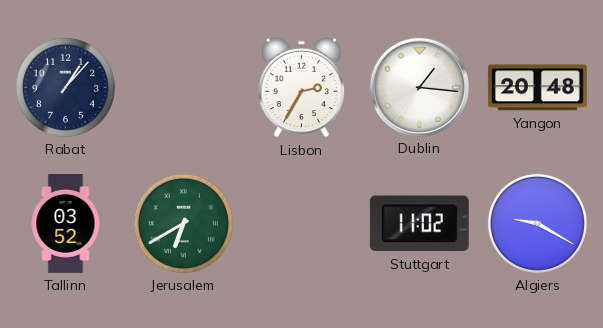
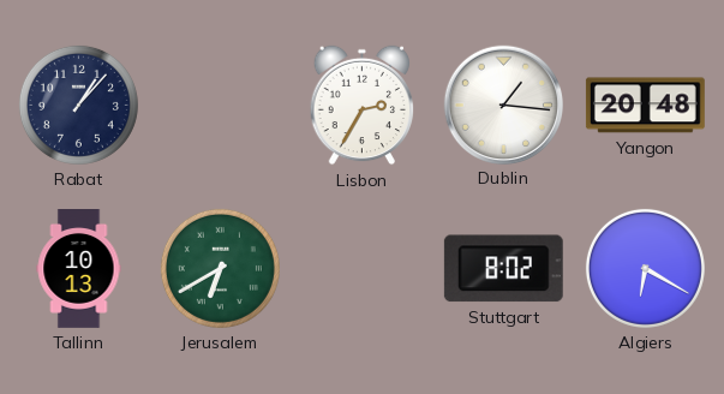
Tallinn: 03:52 -> 10:13
Stuttgart: 11:02 -> 8:02
Algiers: 9:20 -> 6:20
